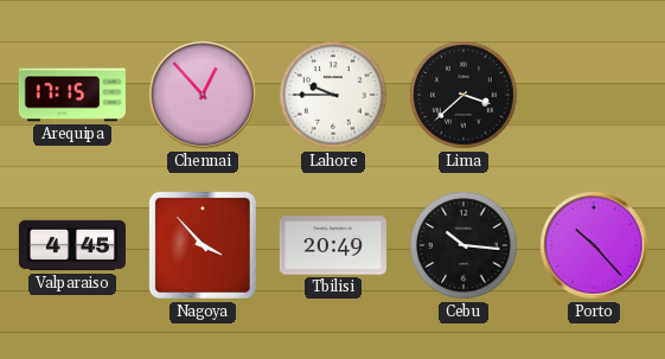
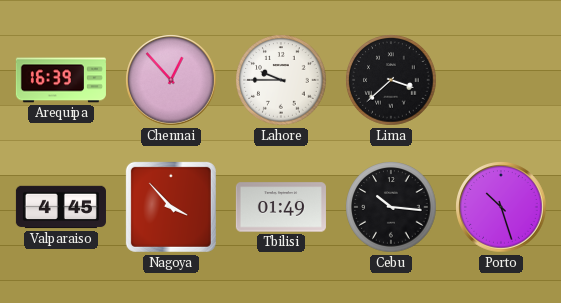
Arequipa: 17:15 -> 16:39
Tbilisi: 20:49 -> 01:49
Porto: 10:23 -> 10:27
